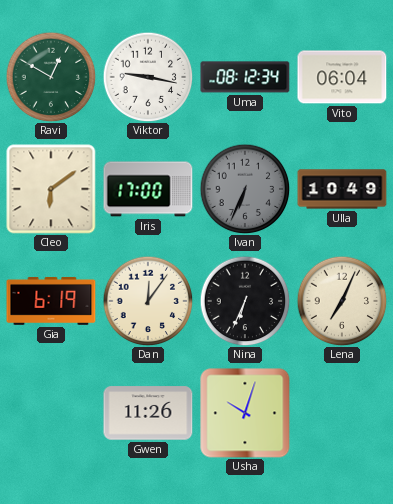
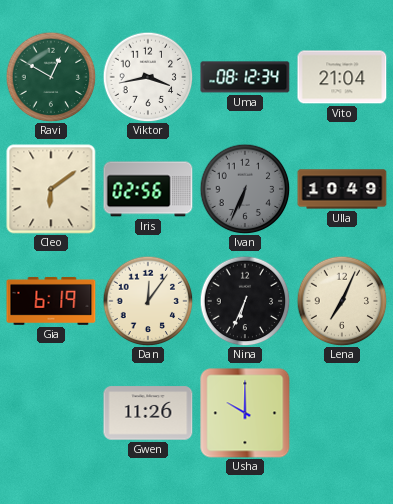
Viktor: 9:17 -> 3:43
Vito: 06:04 -> 21:04
Iris: 17:00 -> 02:56
Usha: 10:03 -> 10:00
